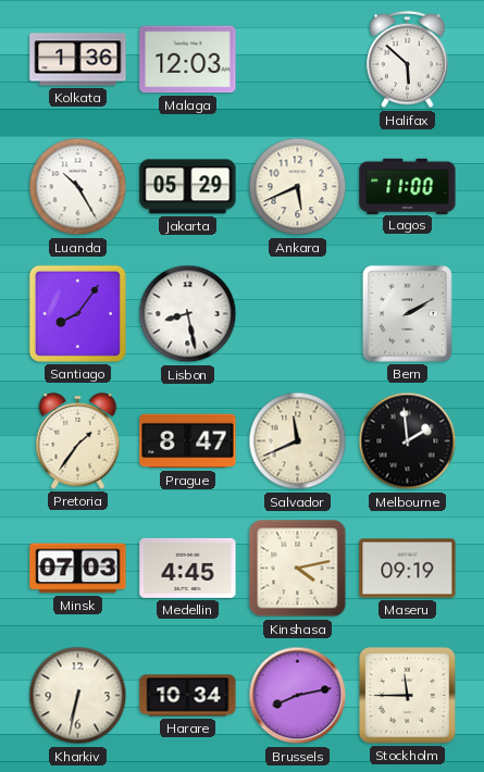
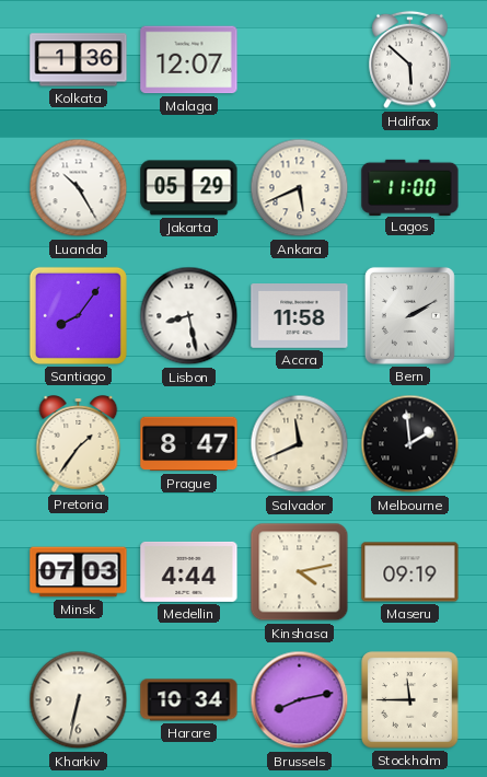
Malaga: 12:03 -> 12:07
Accra: none -> 11:58
Medellin: 4:45 -> 4:44
